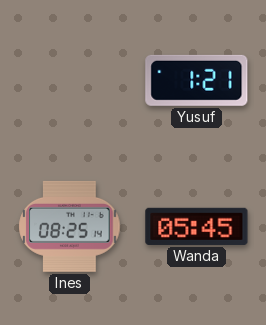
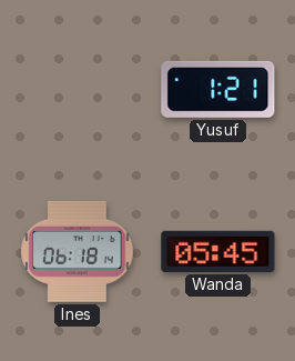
Ines: 08:25 -> 06:18
